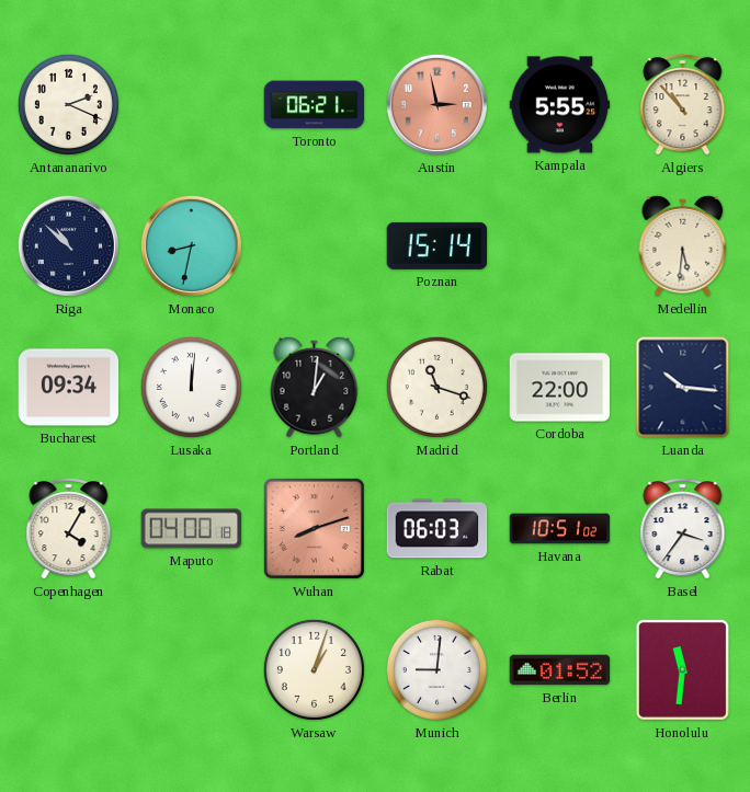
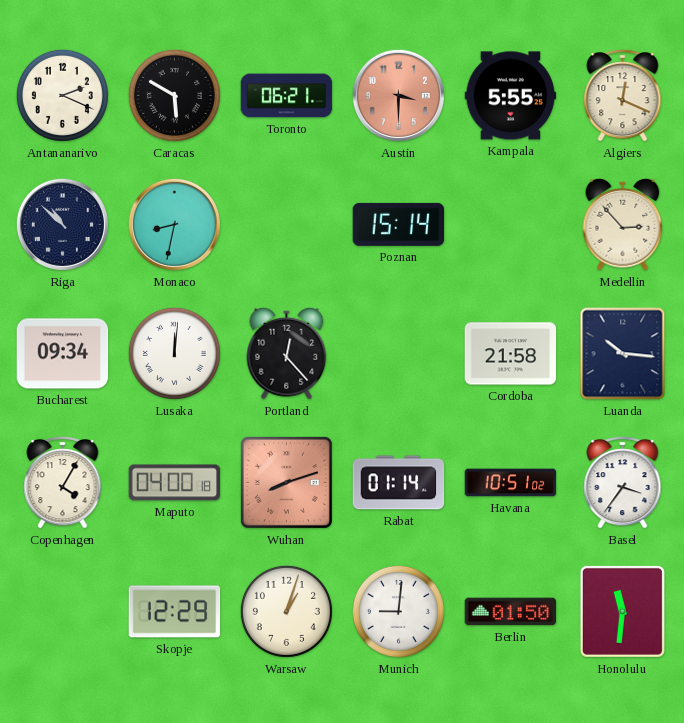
Caracas: none -> 5:50
Austin: 2:58 -> 3:30
Algiers: 10:53 -> 12:19
Medellin: 5:31 -> 2:53
Portland: 1:01 -> 12:23
Madrid: 11:18 -> none
Cordoba: 22:00 -> 21:58
Rabat: 06:03 -> 01:14
Skopje: none -> 12:29
Berlin: 01:52 -> 01:50
